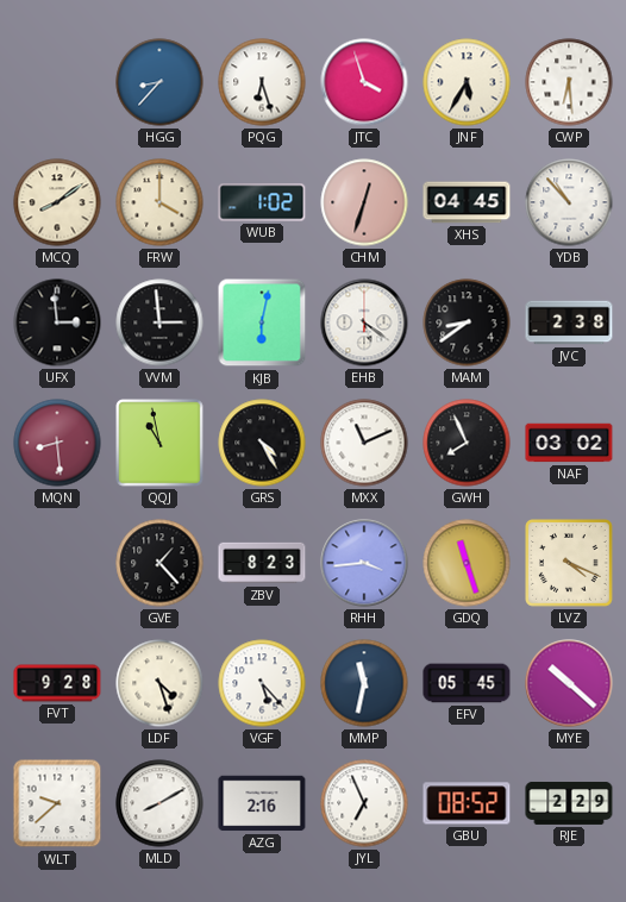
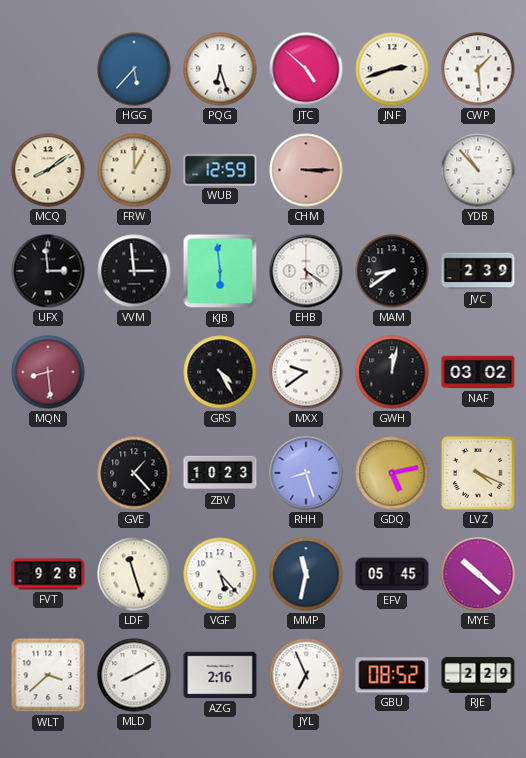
HGG: 8:37 -> 5:37
JTC: 3:57 -> 4:52
JNF: 5:35 -> 2:42
CWP: 6:29 -> 1:29
FRW: 4:00 -> 1:00
WUB: 1:02 -> 12:59
CHM: 12:33 -> 3:15
XHS: 04:45 -> none
KJB: 6:02 -> 5:59
JVC: 2:38 -> 2:39
QQJ: 10:58 -> none
MXX: 11:11 -> 9:39
GWH: 7:56 -> 12:02
ZBV: 8:23 -> 10:23
RHH: 3:44 -> 8:27
GDQ: 11:27 -> 5:13
LDF: 4:27 -> 11:27
WLT: 9:38 -> 3:38
